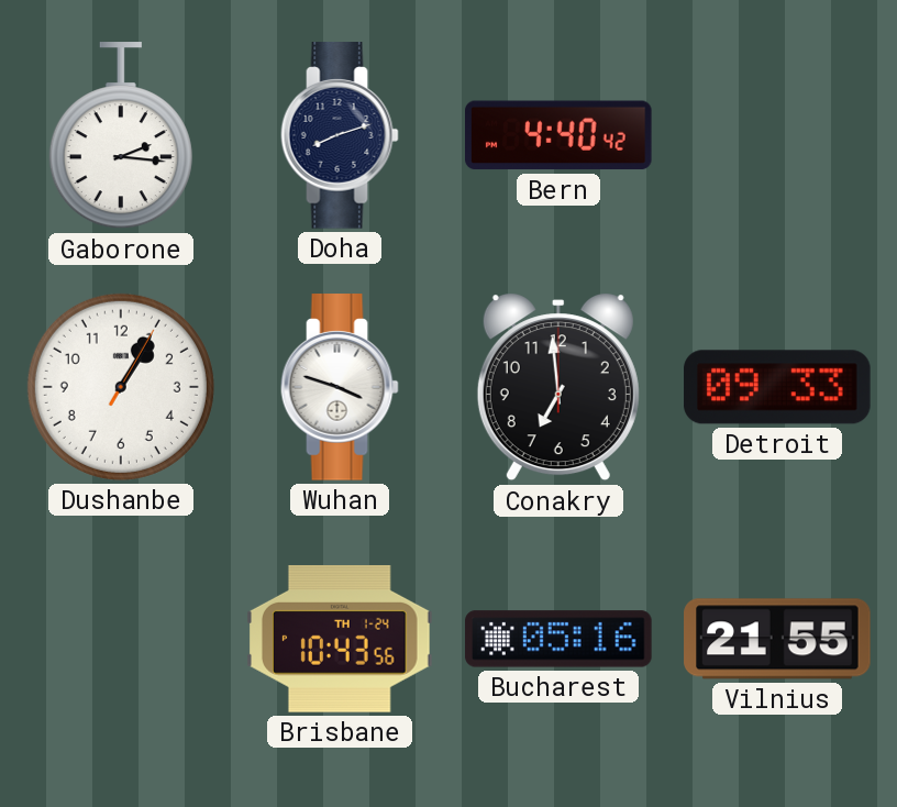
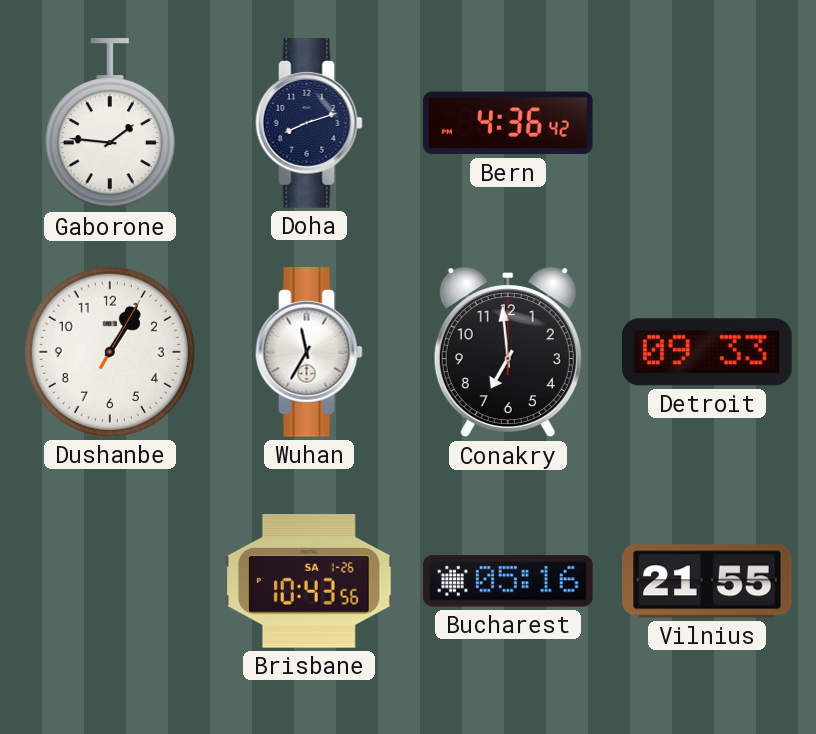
Gaborone: 2:16 -> 1:46
Bern: 4:40 -> 4:36
Wuhan: 3:48 -> 11:35
Brisbane date: TH 1-24 -> SA 1-26
